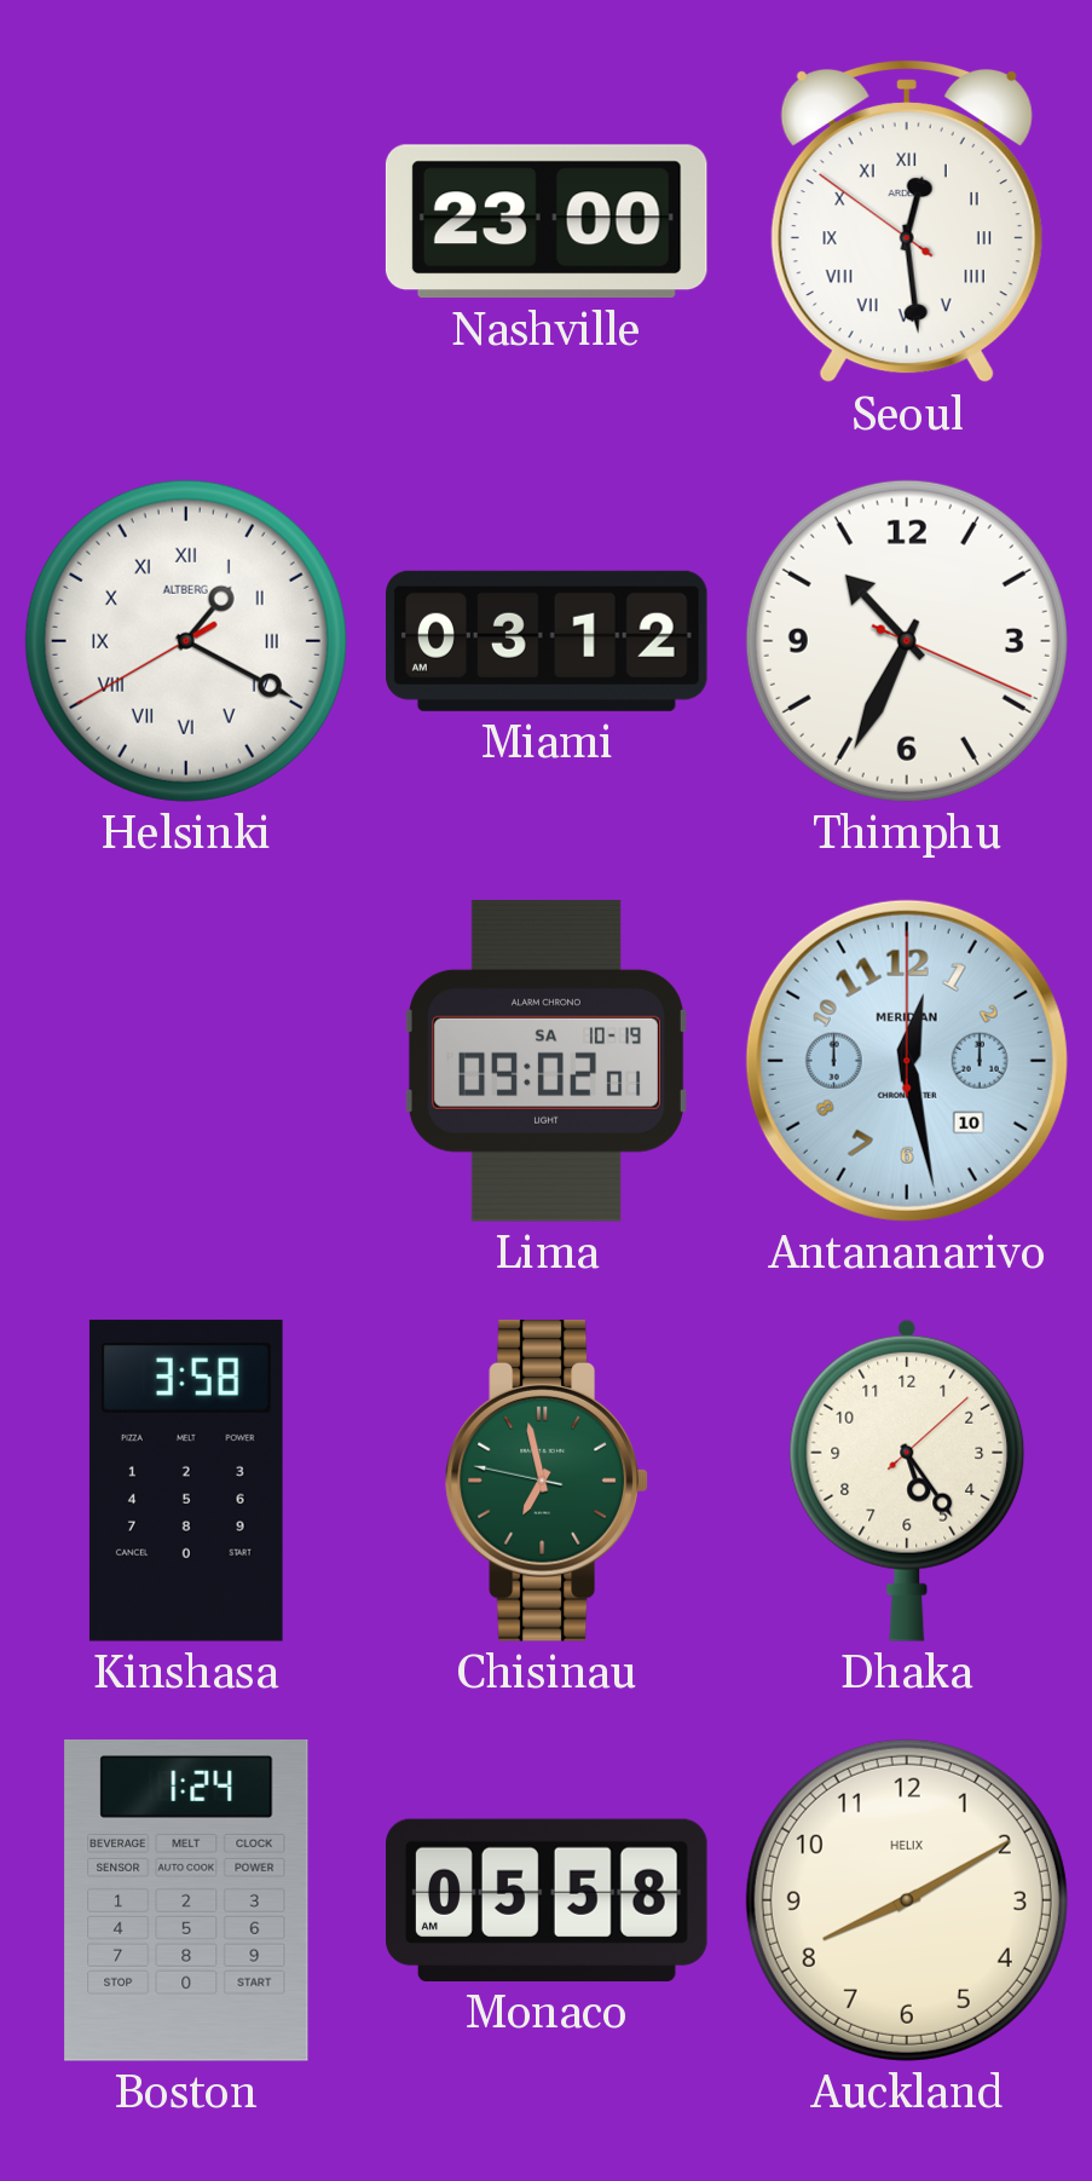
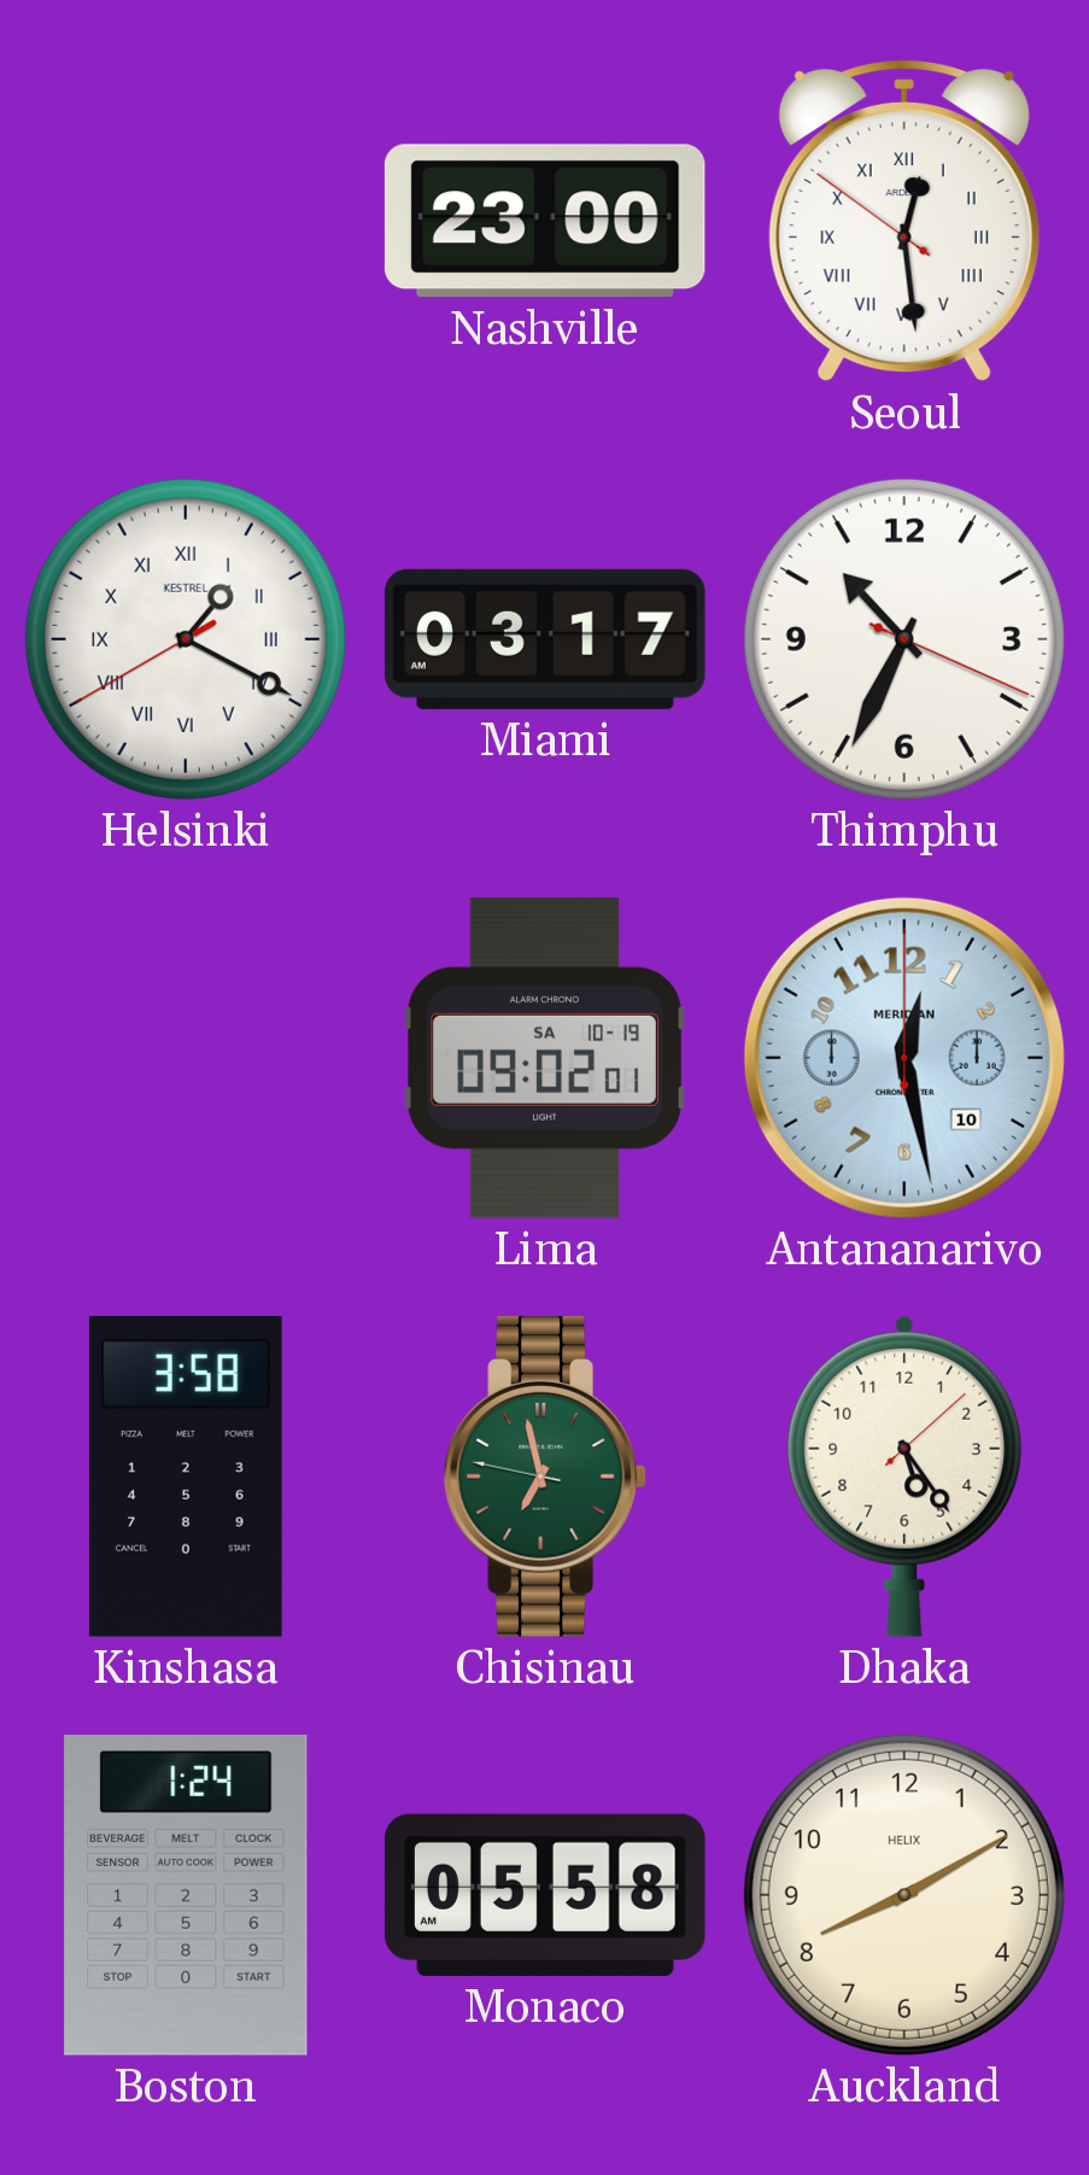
Helsinki brand: ALTBERG -> KESTREL
Miami: 03:12 -> 03:17
